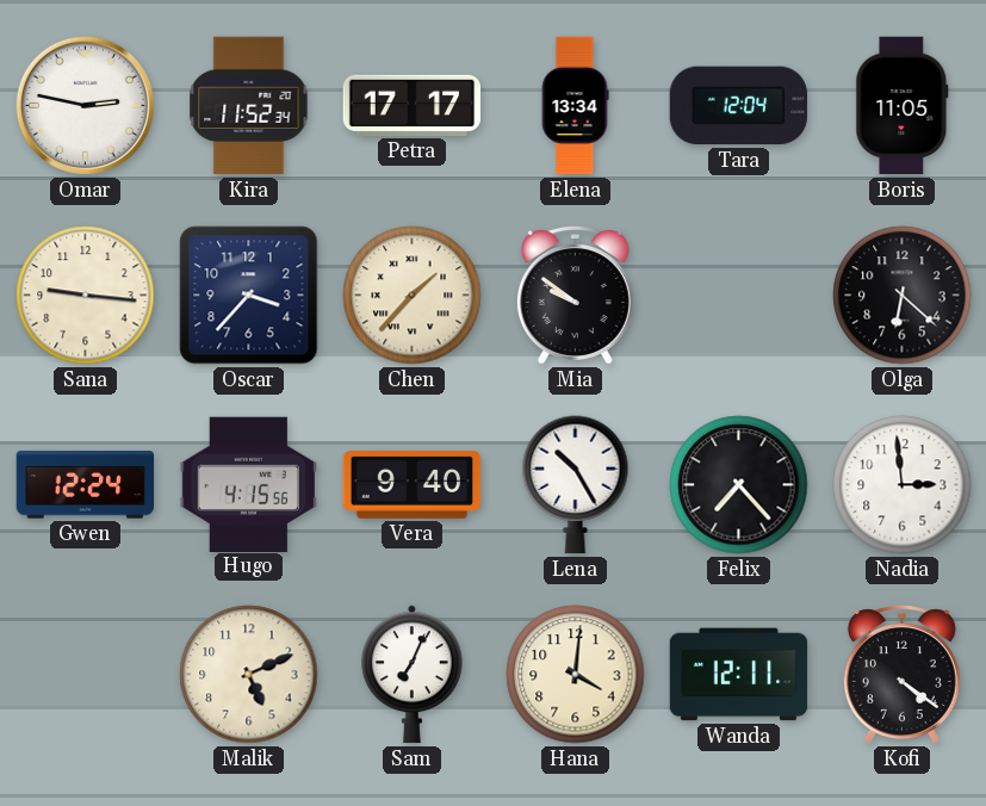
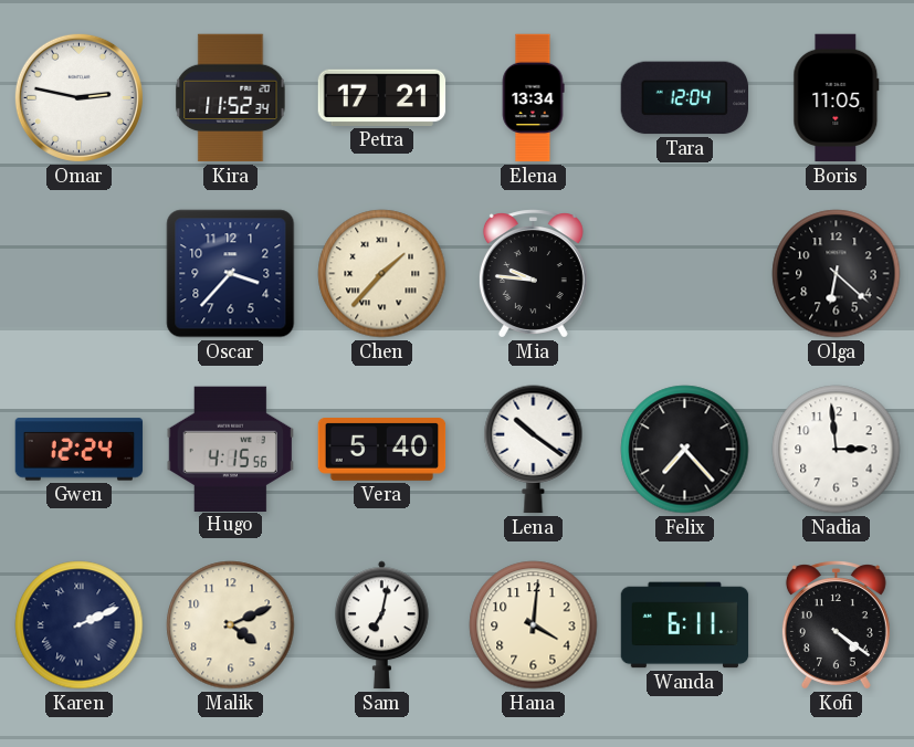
Petra: 17:17 -> 17:21
Sana: 9:16 -> none
Mia: 9:51 -> 9:46
Vera: 9:40 -> 5:40
Lena: 10:25 -> 10:21
Karen: none -> 2:11
Malik: 5:11 -> 4:11
Sam: 7:04 -> 7:02
Wanda: 12:11 -> 6:11
